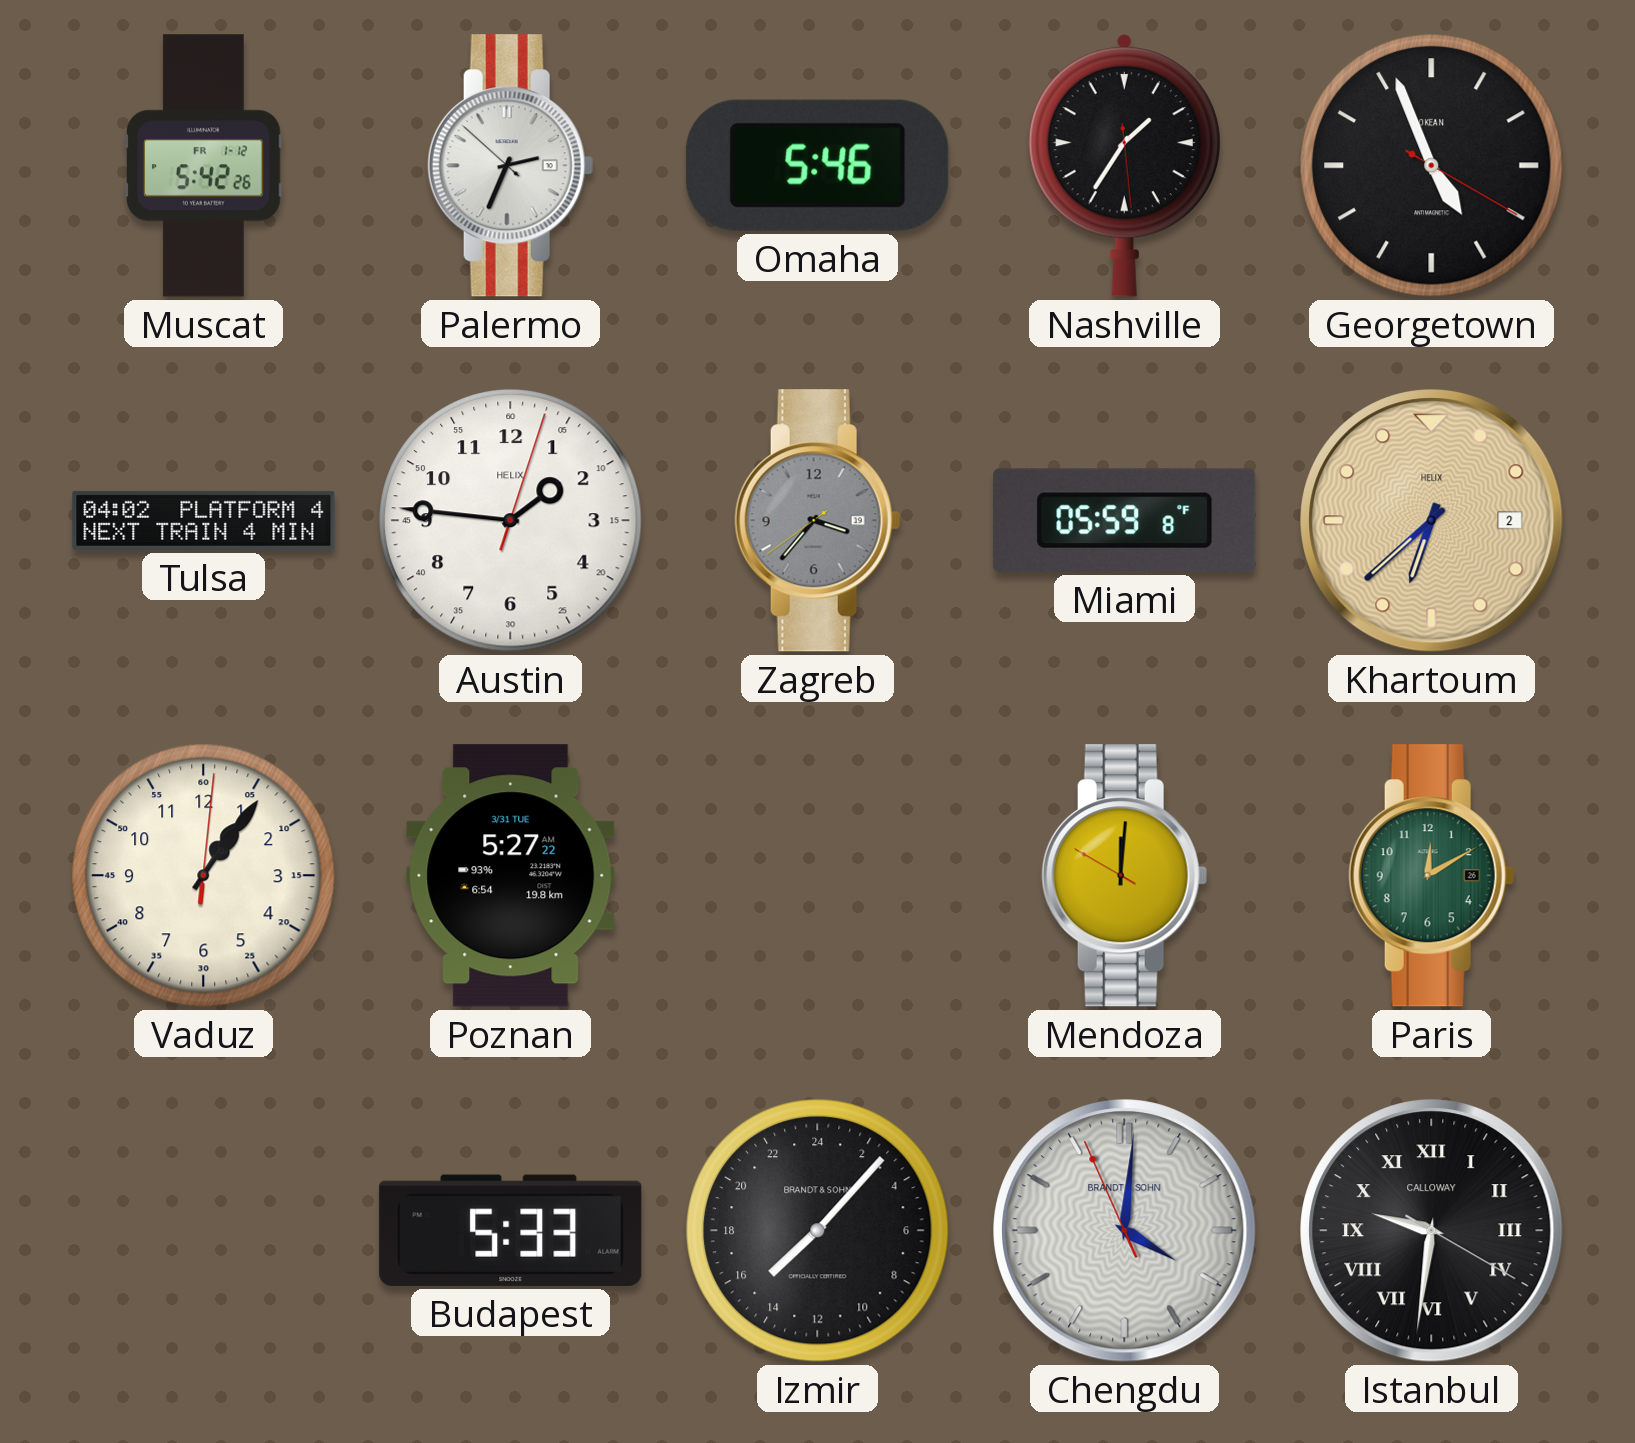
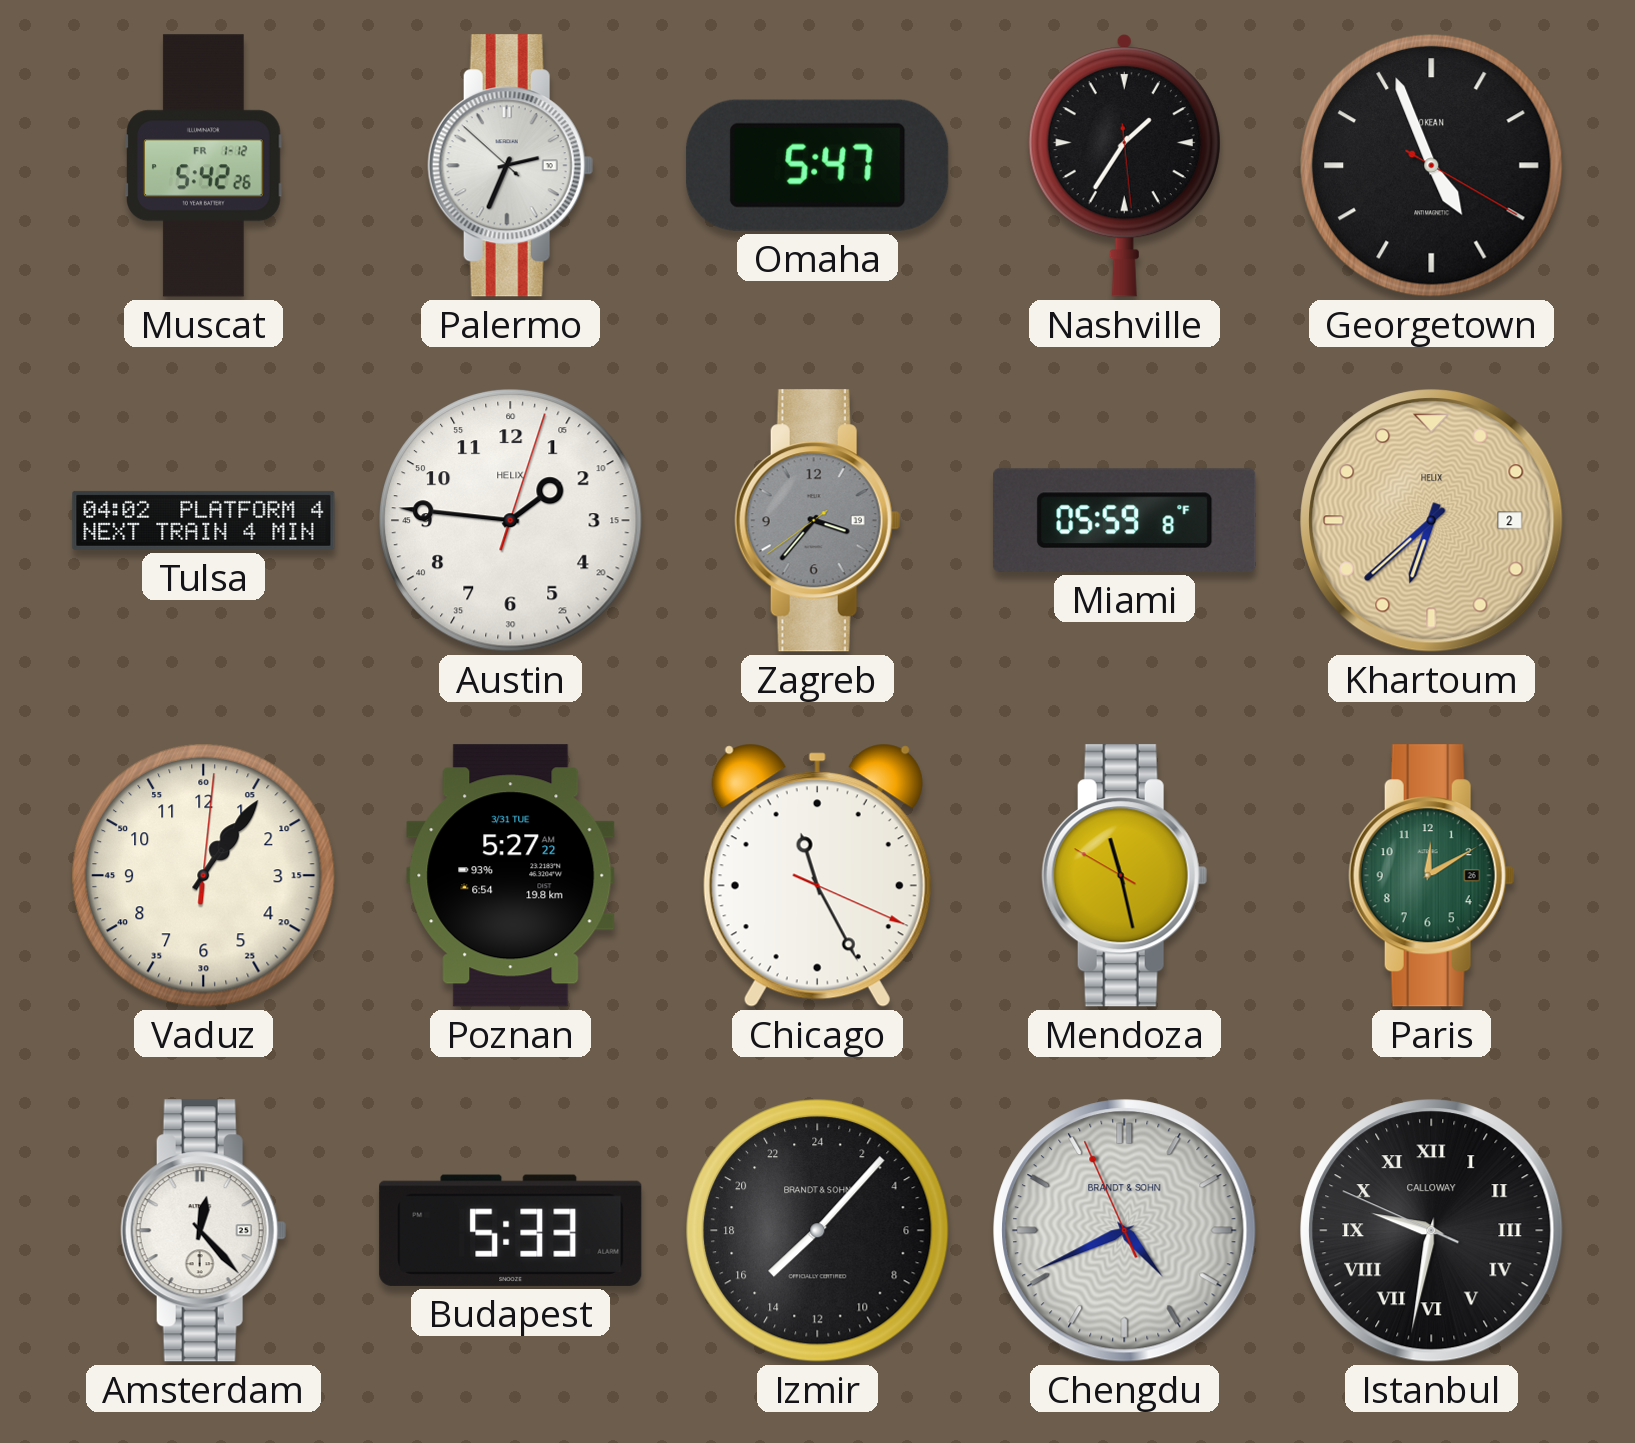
Omaha: 5:46 -> 5:47
Chicago: none -> 11:25
Mendoza: 12:00 -> 11:27
Amsterdam: none -> 12:23
Chengdu: 4:00 -> 4:40
Istanbul: 9:31:20 -> 9:31:49
